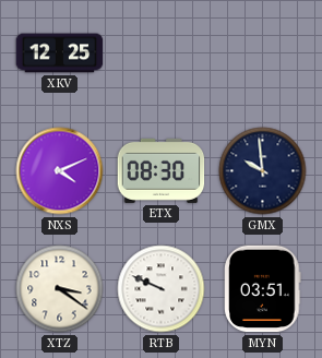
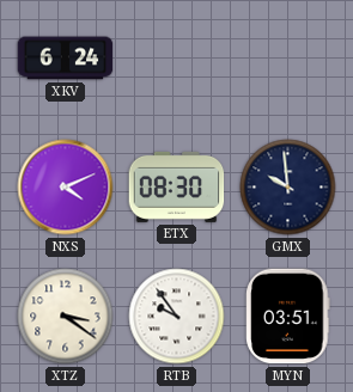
XKV: 12:25 -> 6:24
RTB: 9:49 -> 9:54
